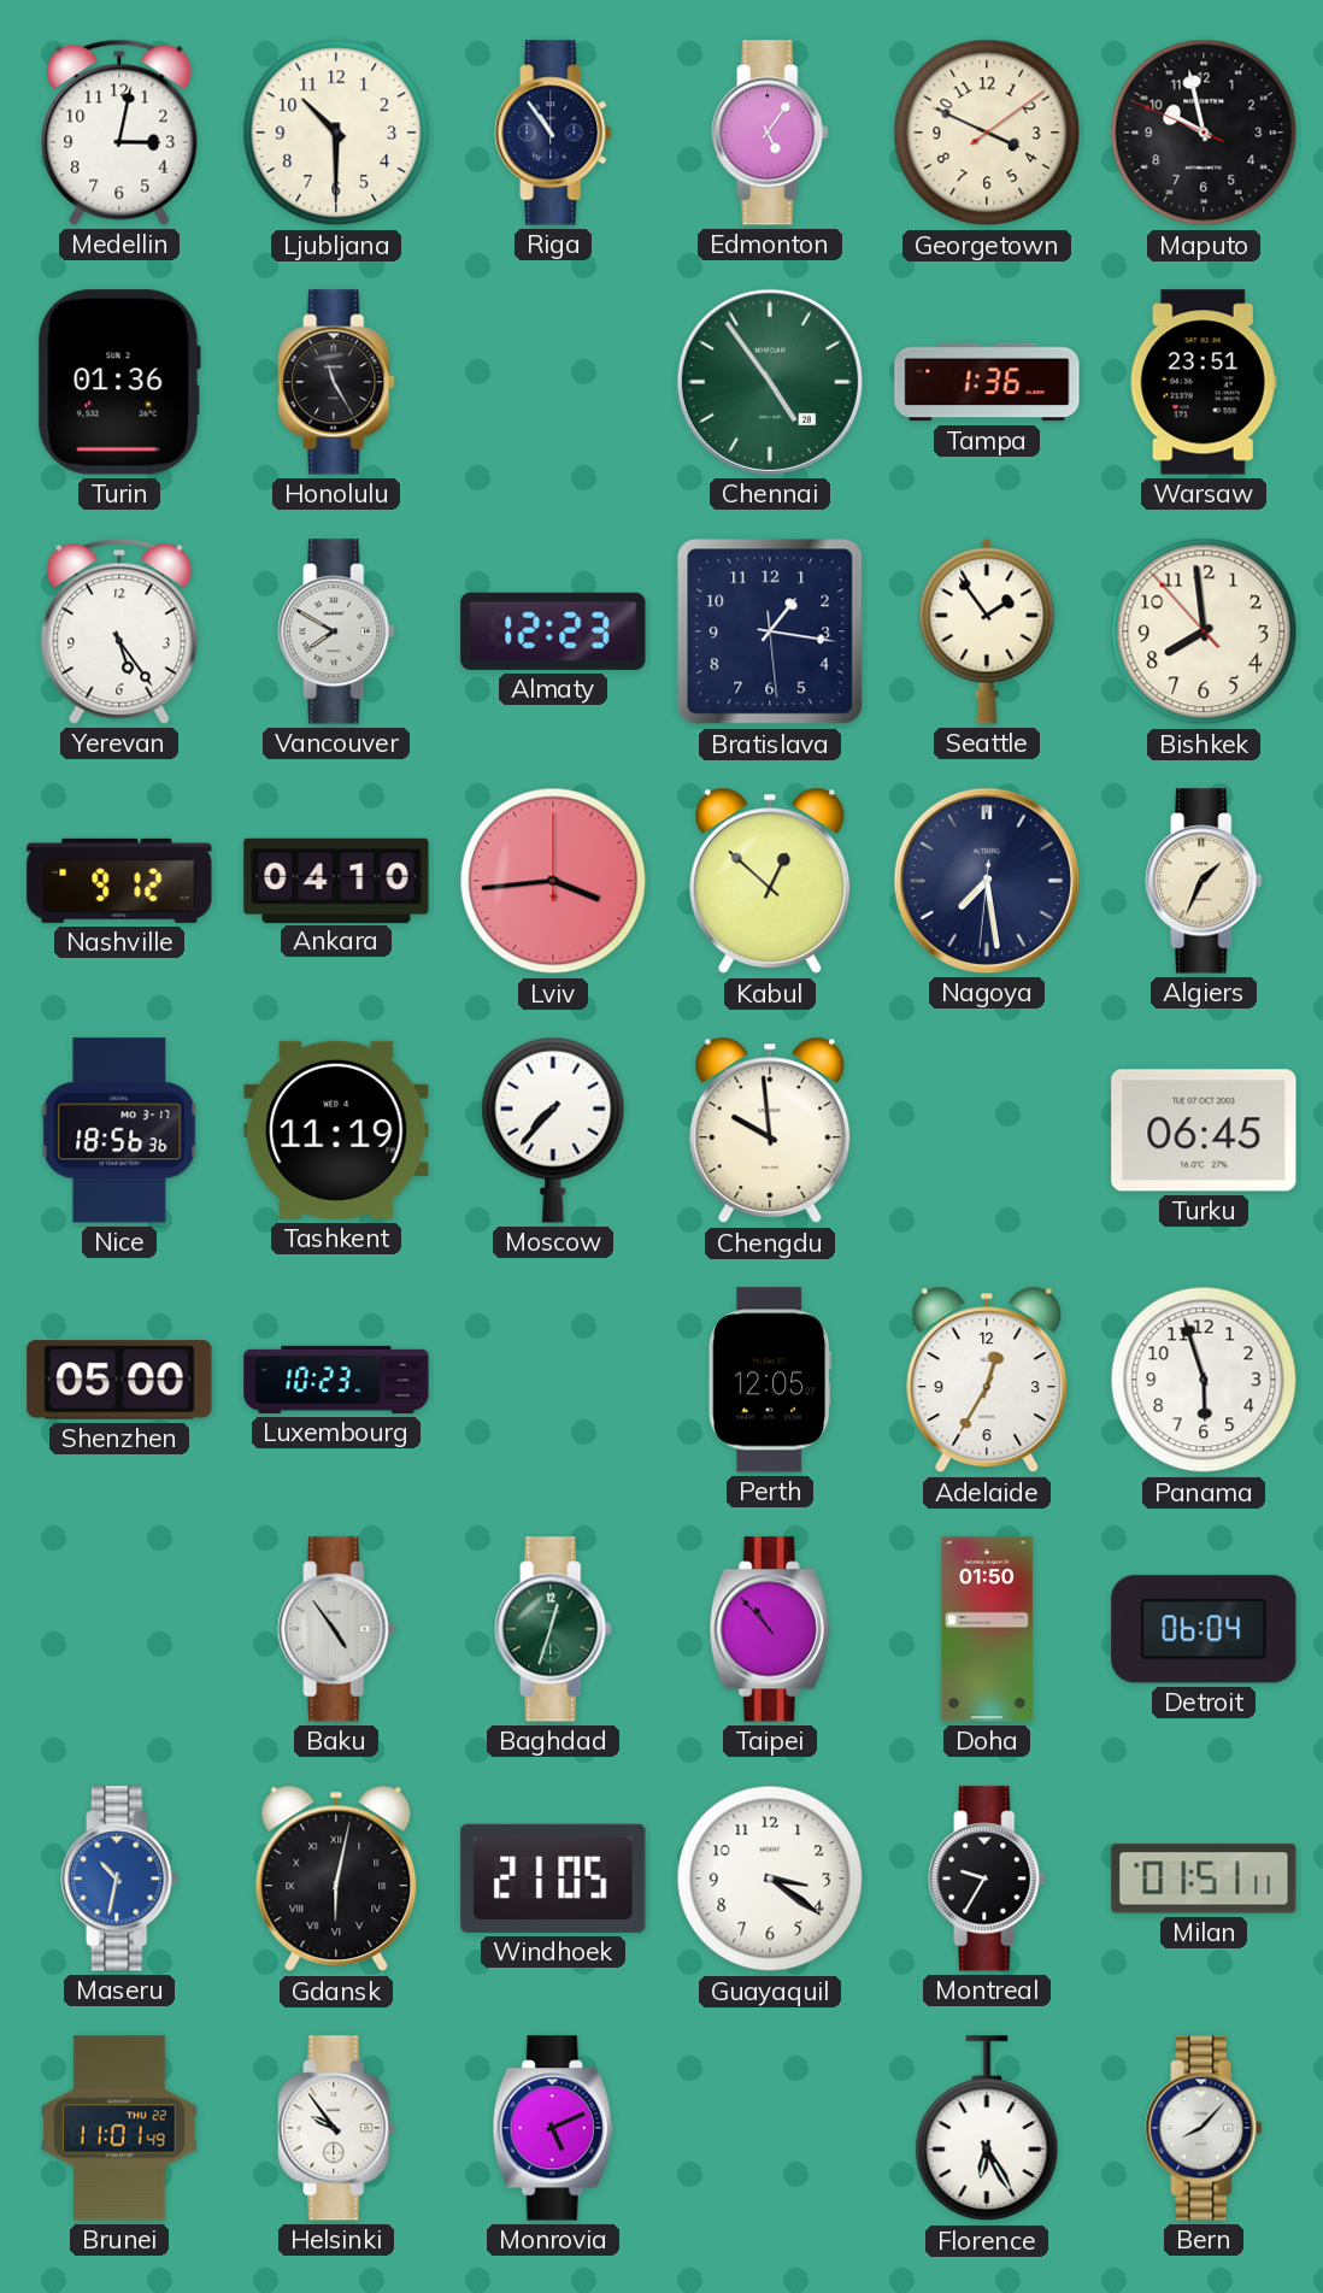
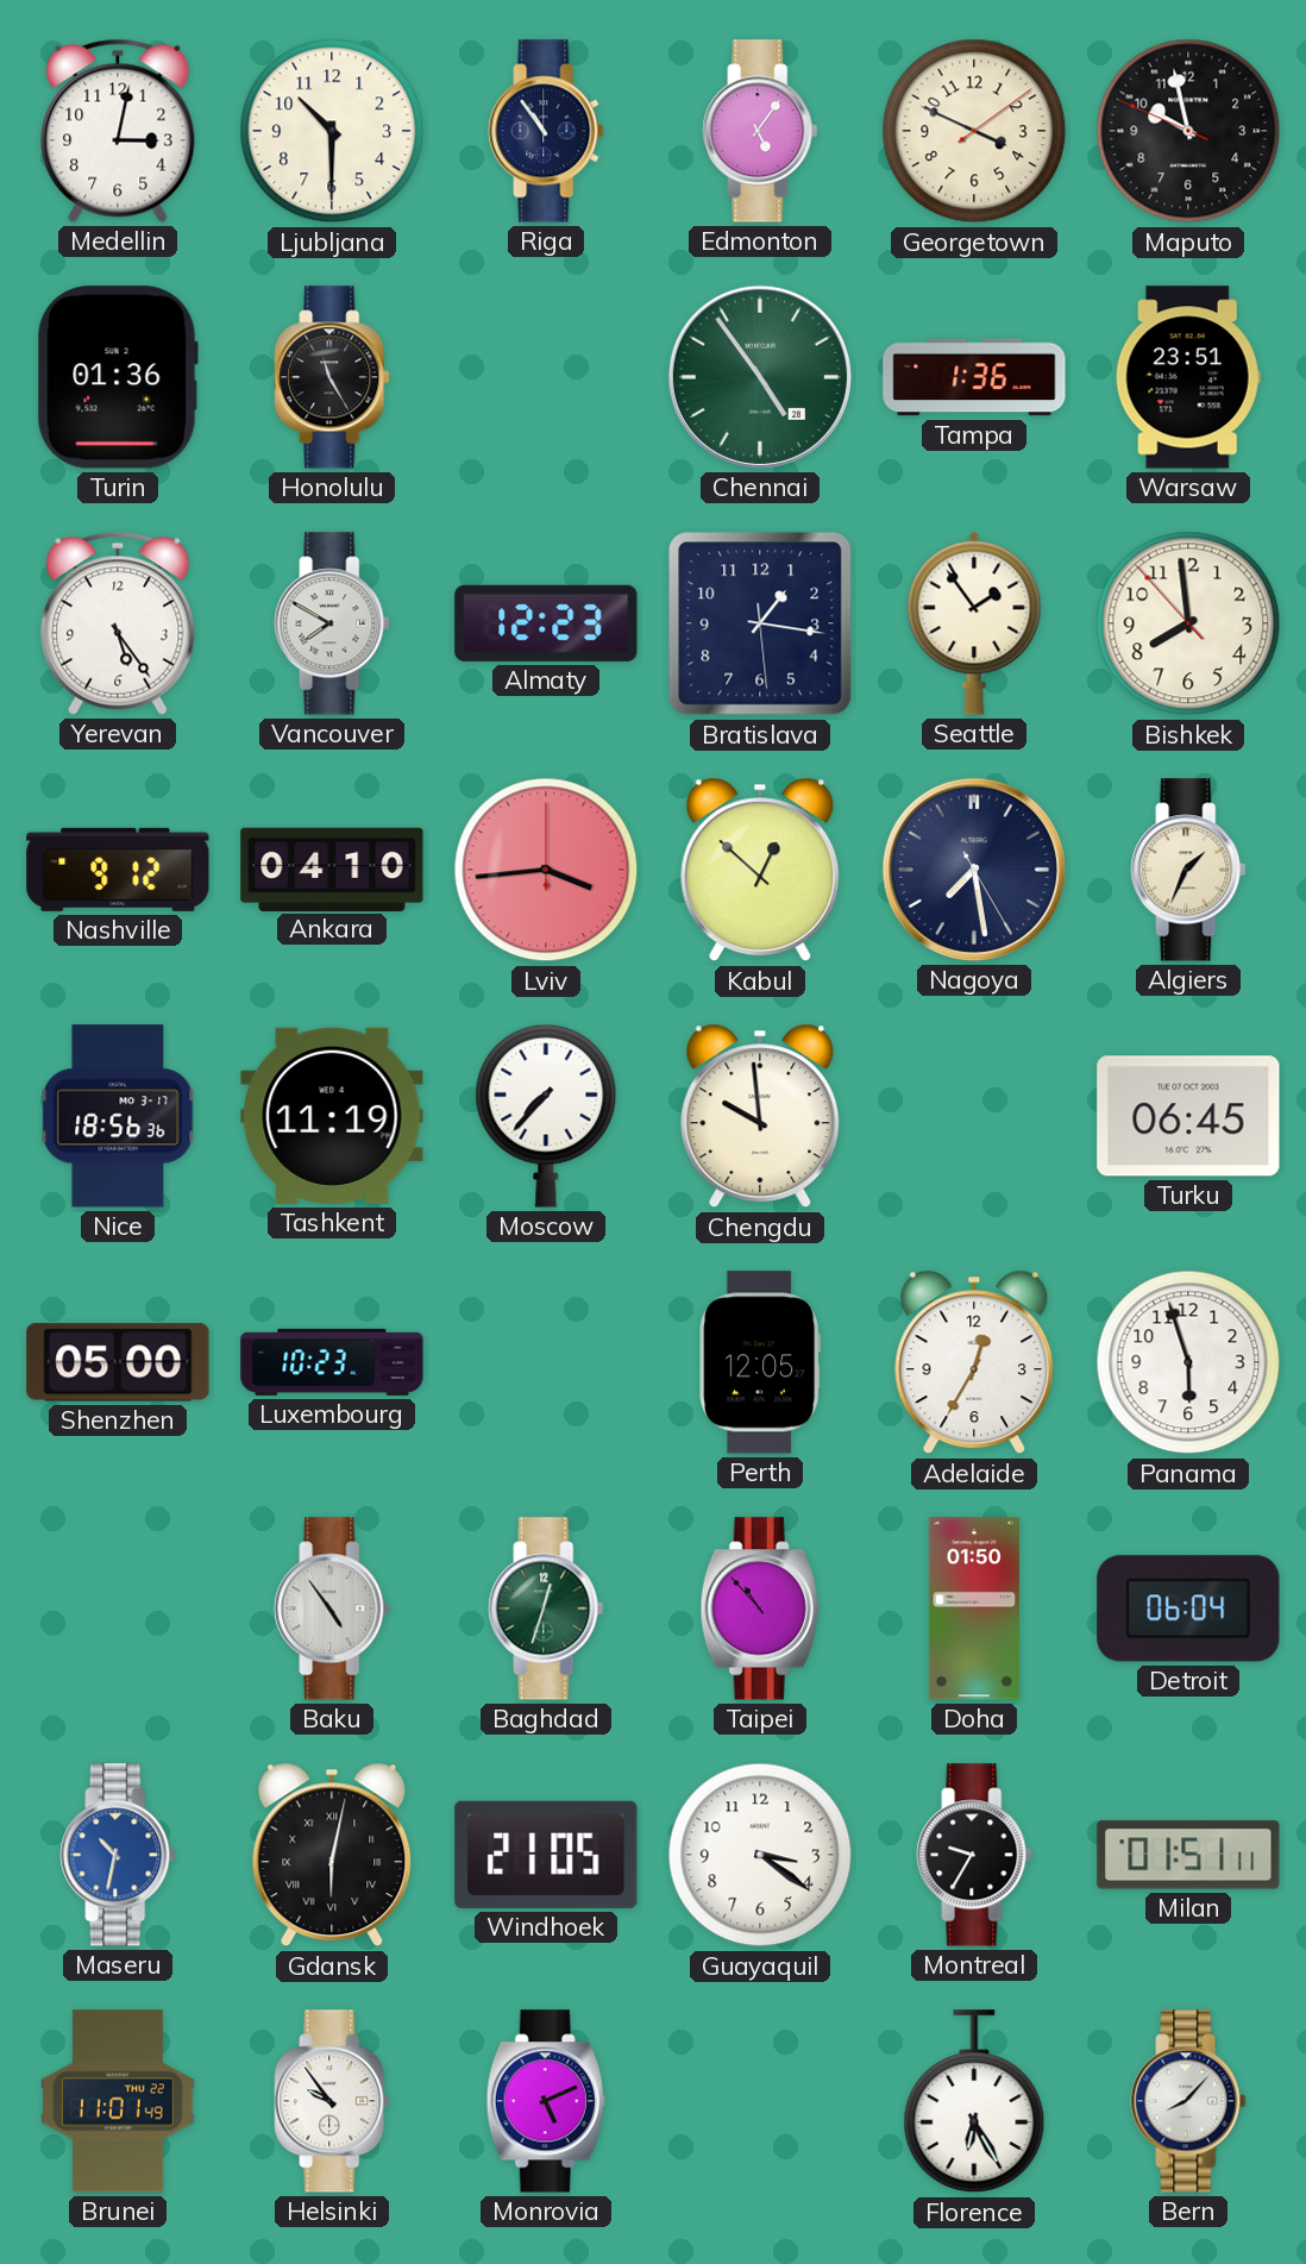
Nagoya: 7:28:31 -> 7:28:25
